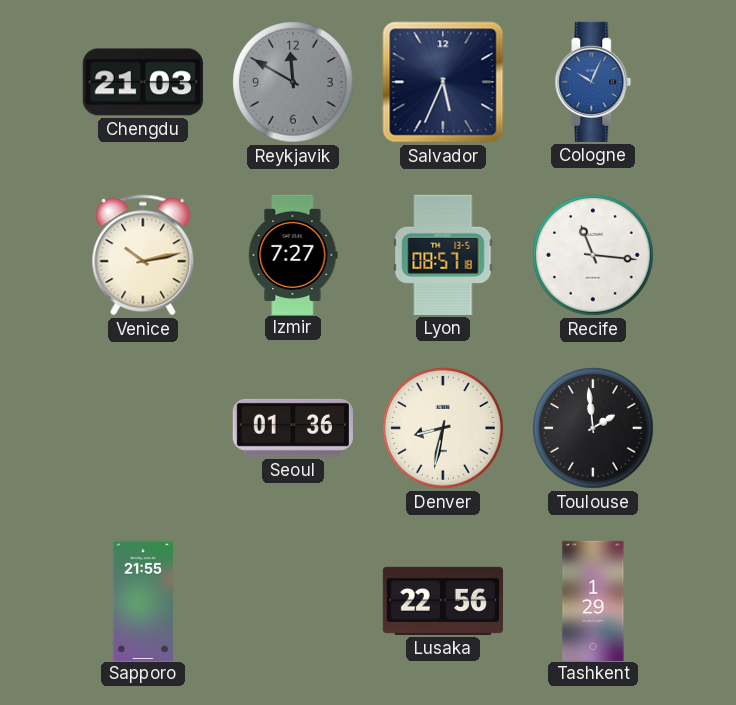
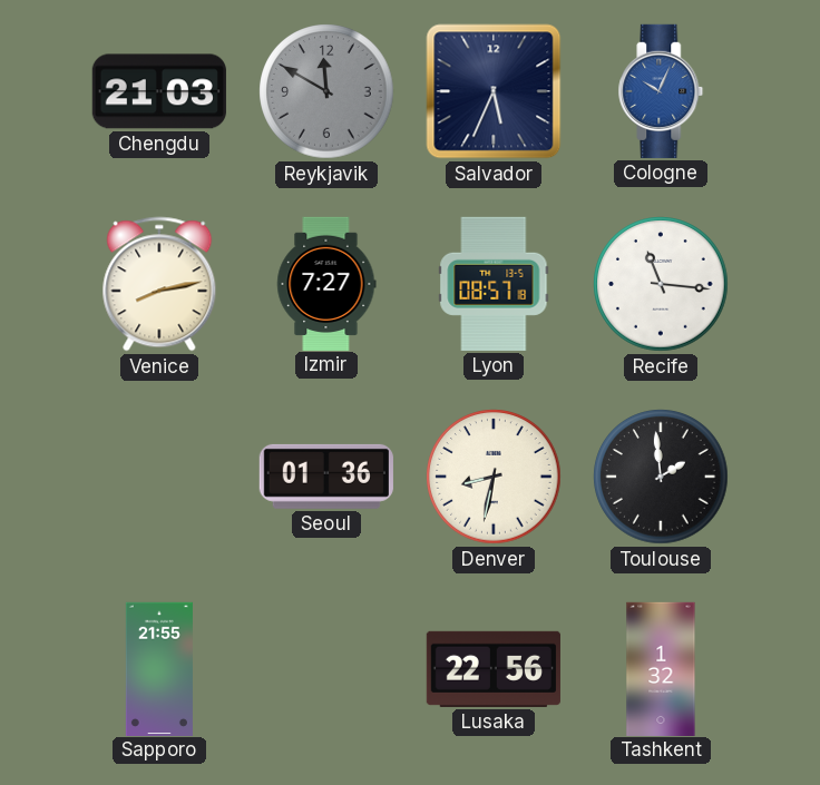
Venice: 10:13 -> 8:13
Tashkent: 1:29 -> 1:32
